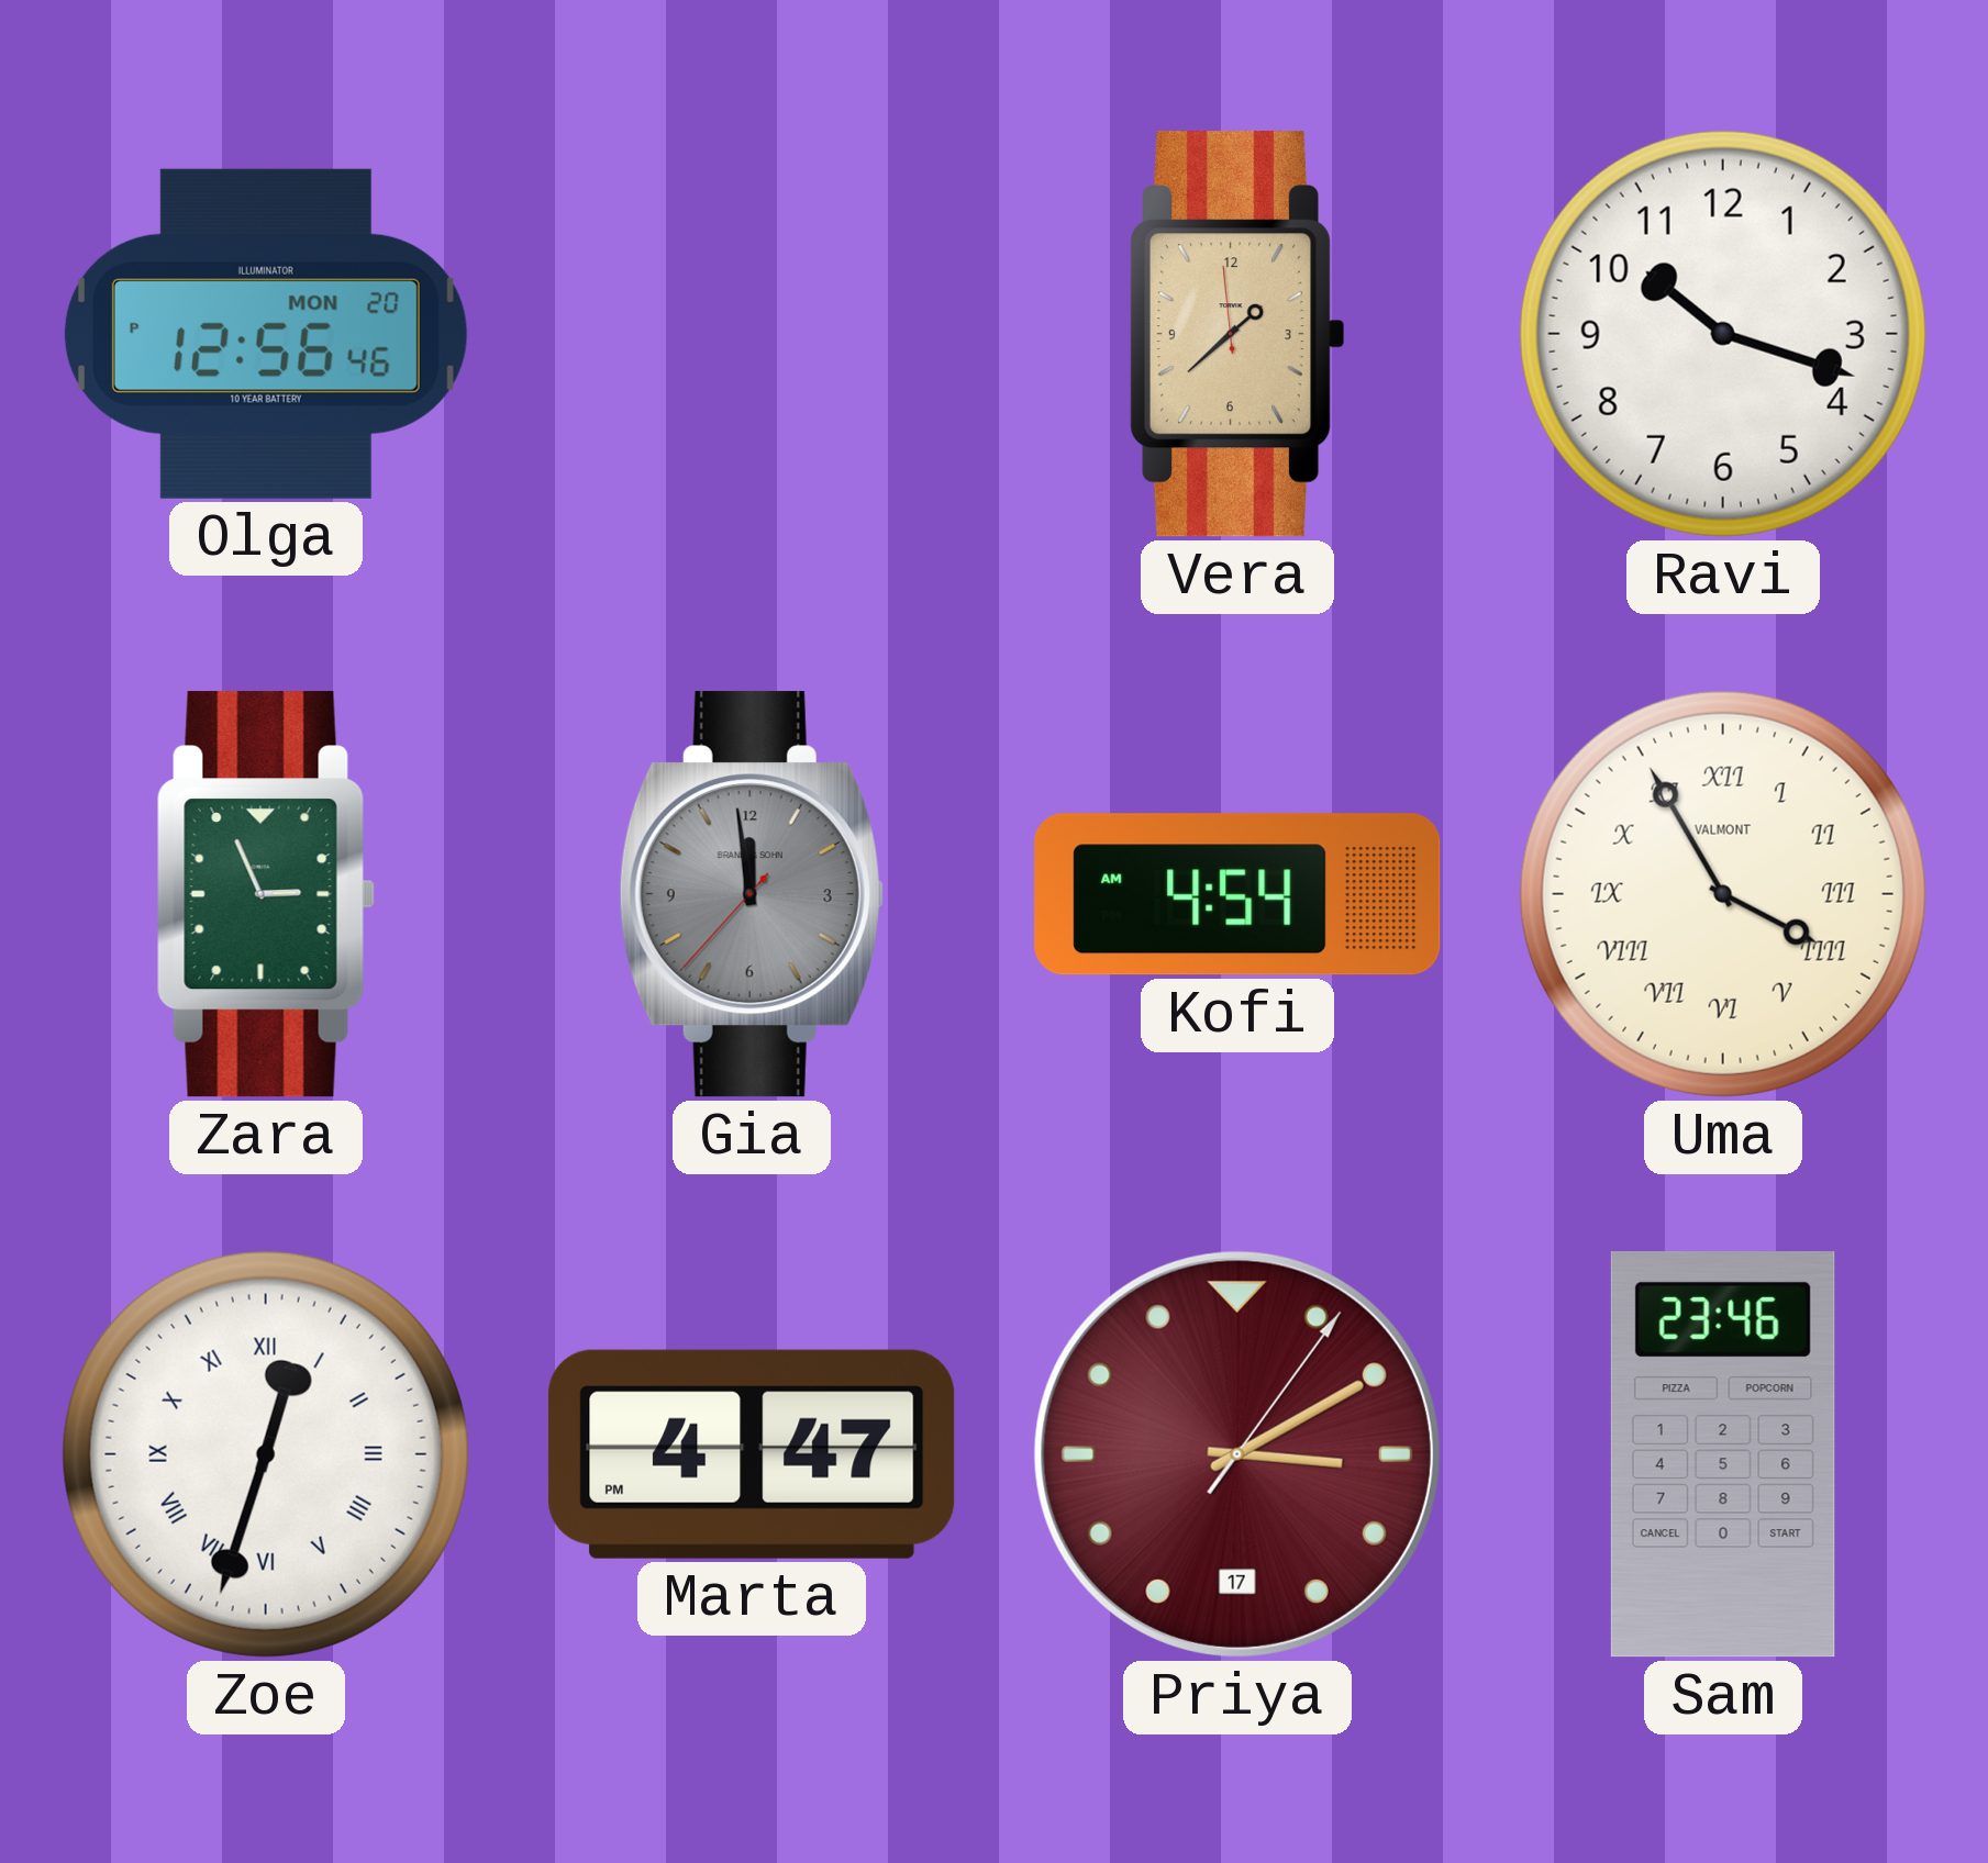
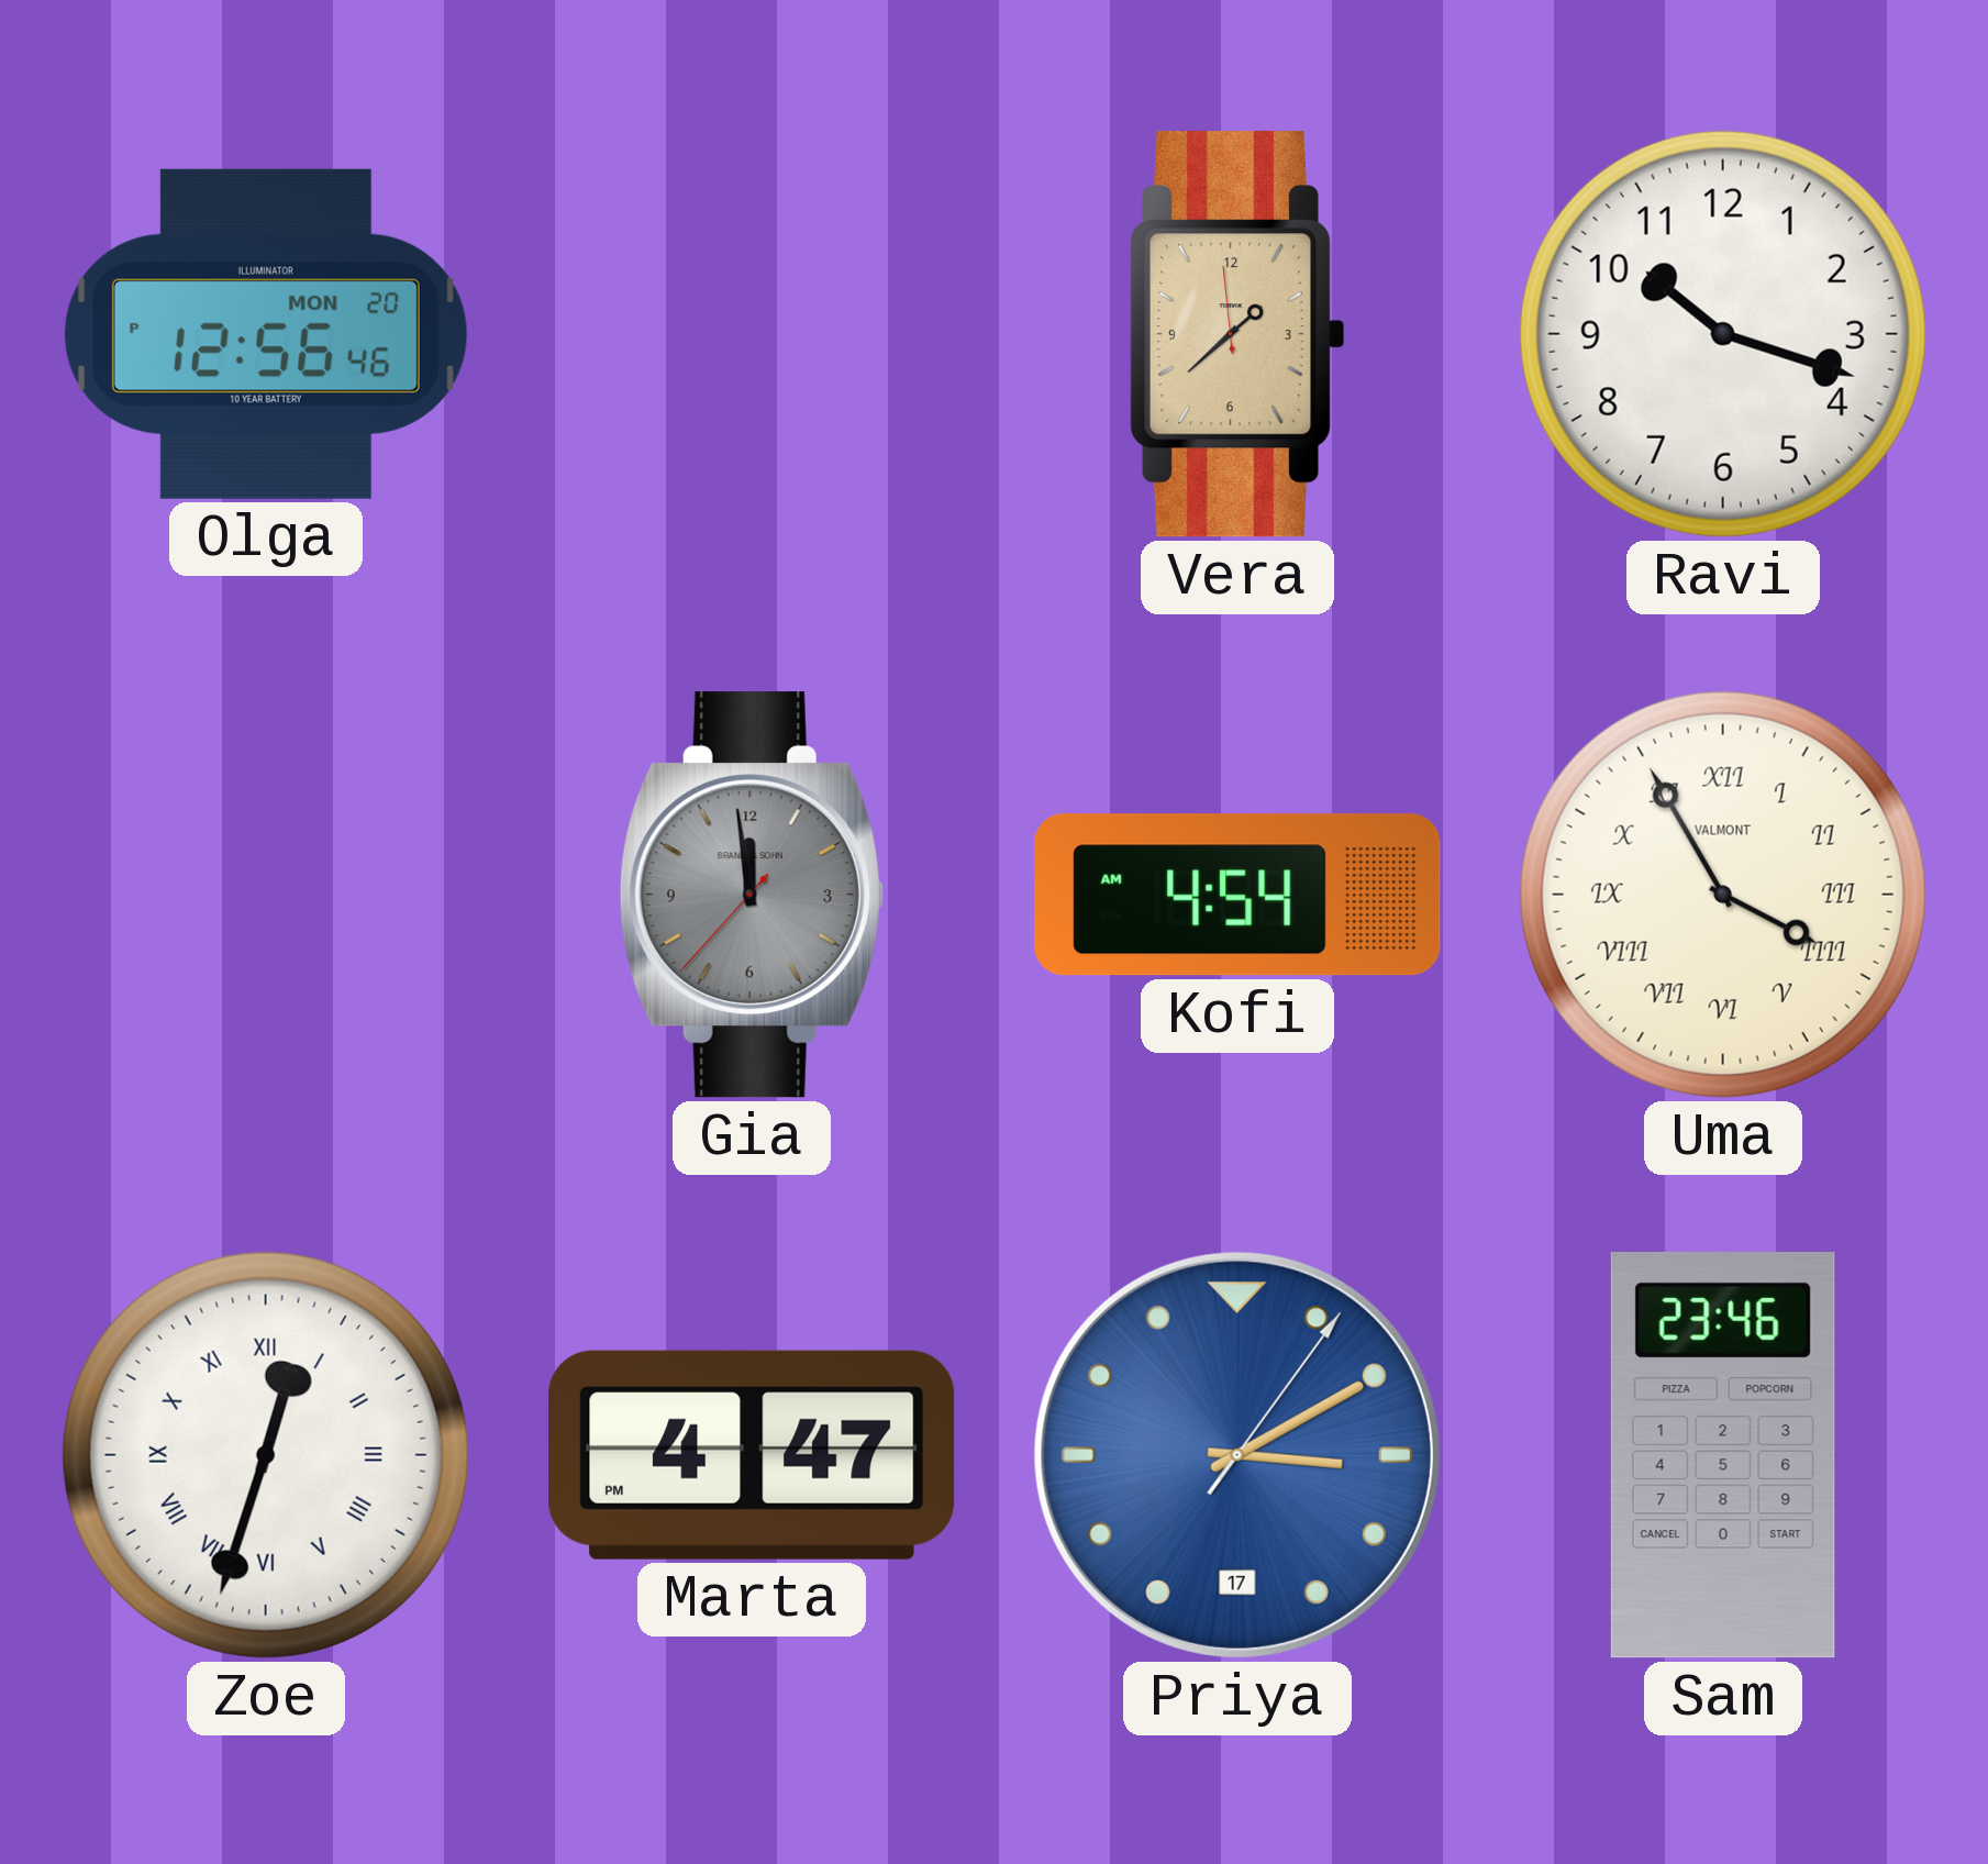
Zara: 2:56 -> none
Priya dial: burgundy -> blue
